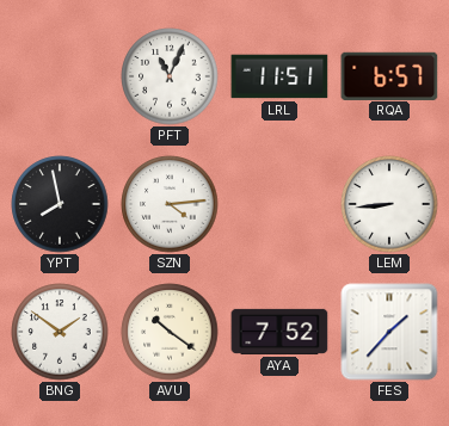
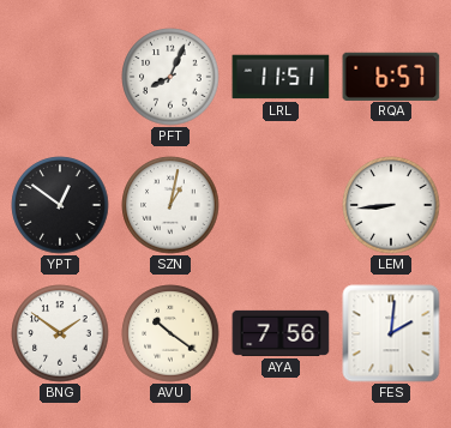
PFT: 11:04 -> 8:04
YPT: 7:58 -> 12:51
SZN: 4:14 -> 1:02
AYA: 7:52 -> 7:56
FES: 1:37 -> 2:01
